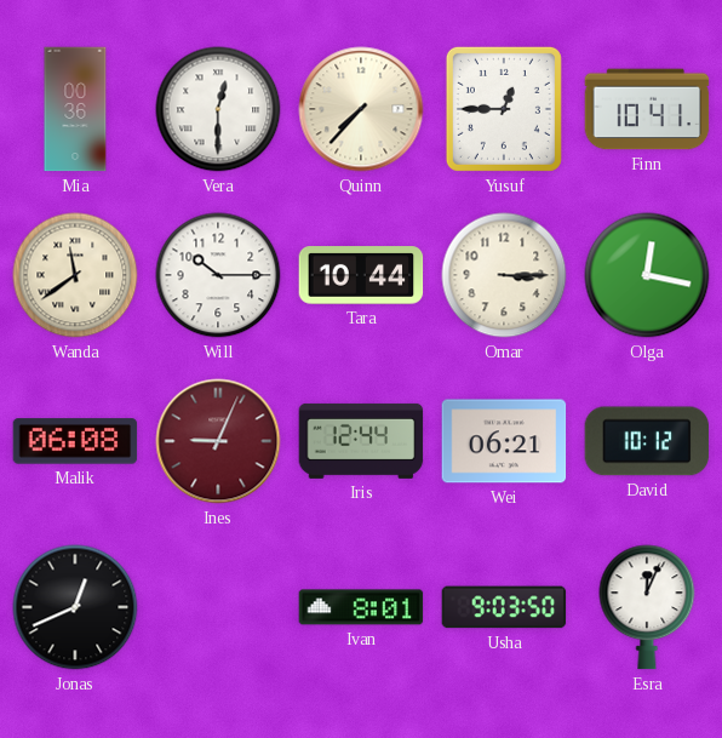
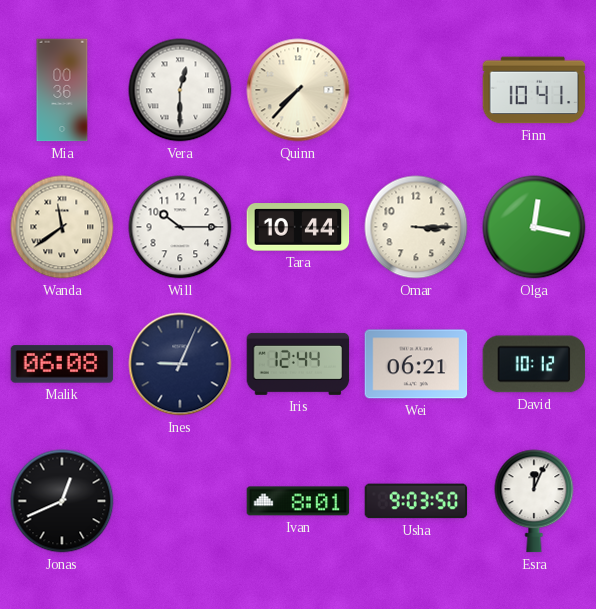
Yusuf: 12:45 -> none
Ines dial: burgundy -> navy
